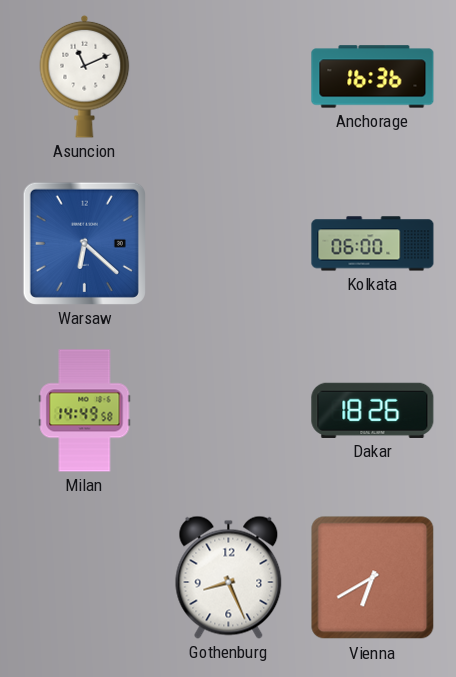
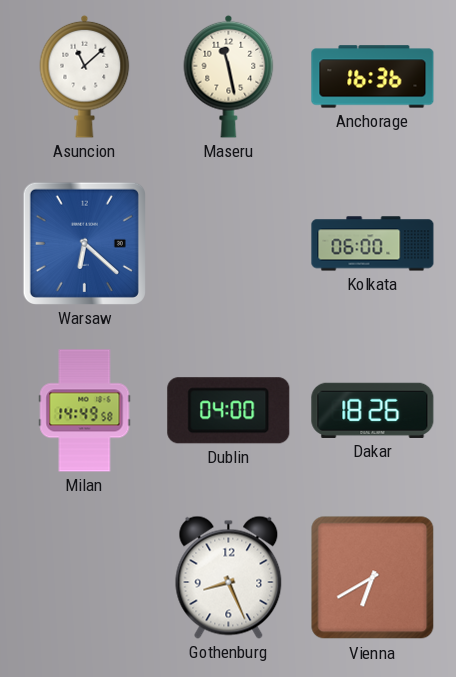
Asuncion: 11:11 -> 11:08
Maseru: none -> 11:28
Dublin: none -> 04:00
